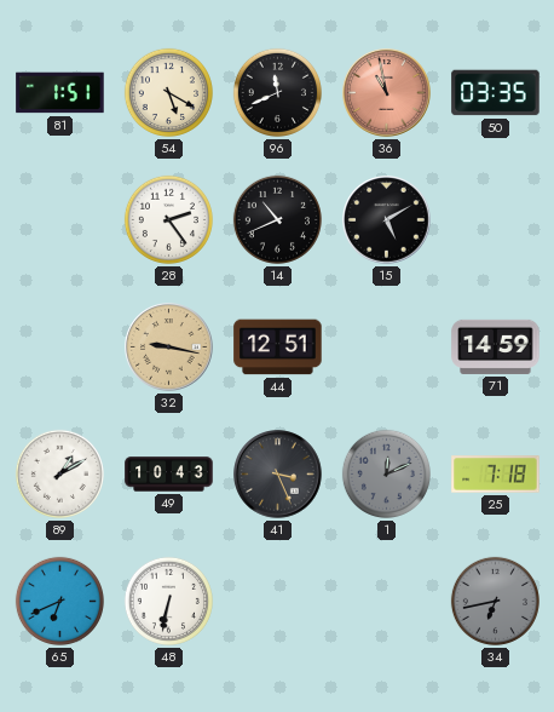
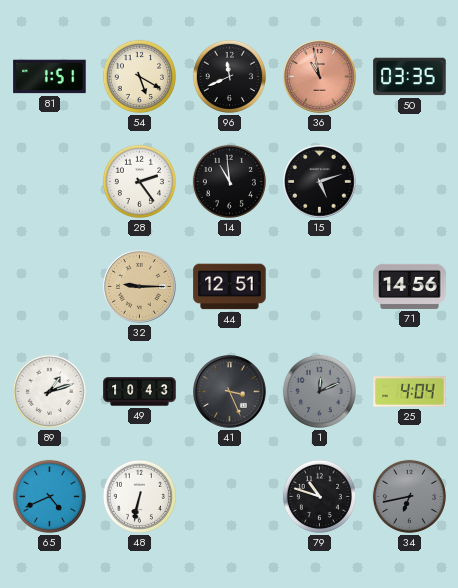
14: 10:41 -> 10:59
15: 5:10 -> 5:12
32: 9:17 -> 9:15
71: 14:59 -> 14:56
89: 1:10 -> 1:12
25: 7:18 -> 4:04
65: 6:41 -> 4:41
79: none -> 10:48
